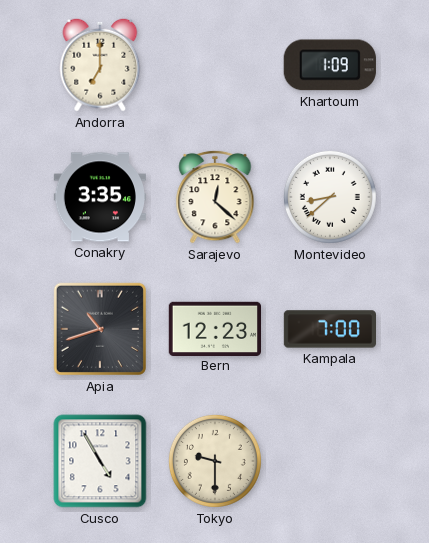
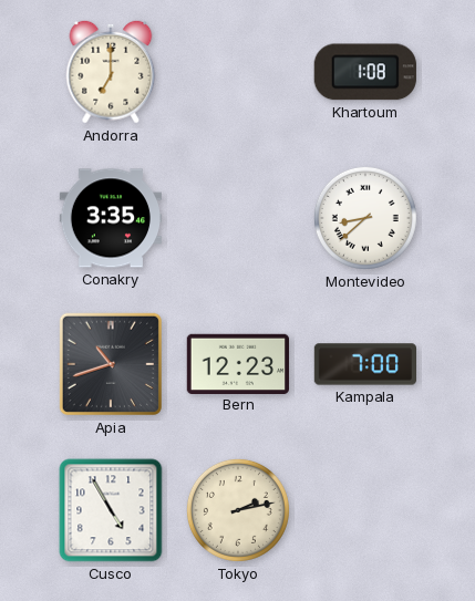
Khartoum: 1:09 -> 1:08
Sarajevo: 12:22 -> none
Tokyo: 9:30 -> 2:13
